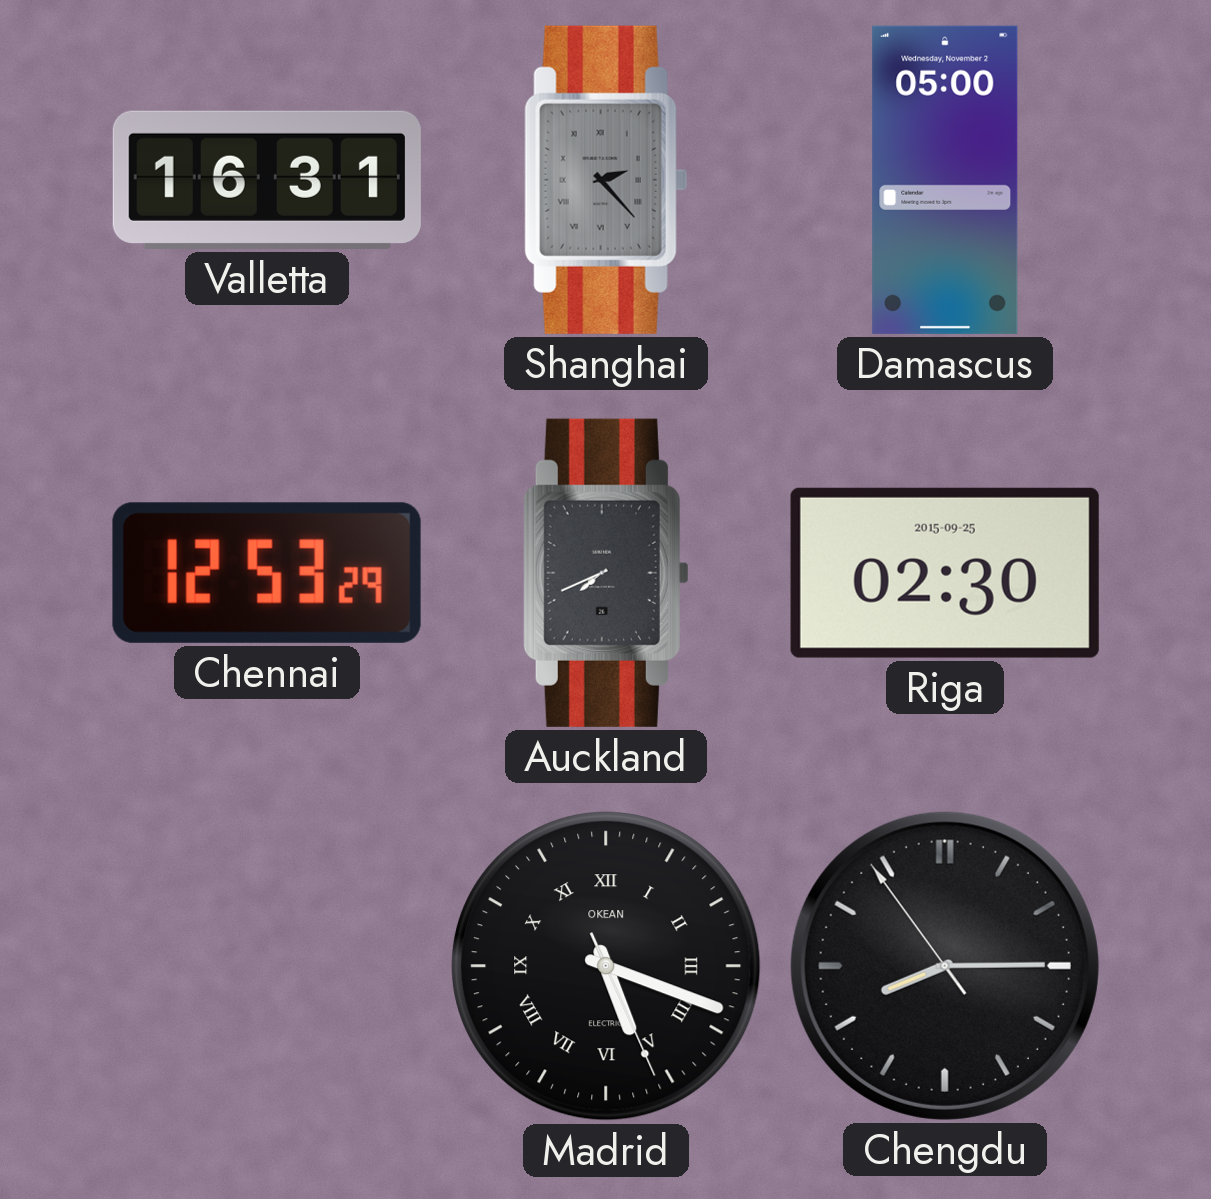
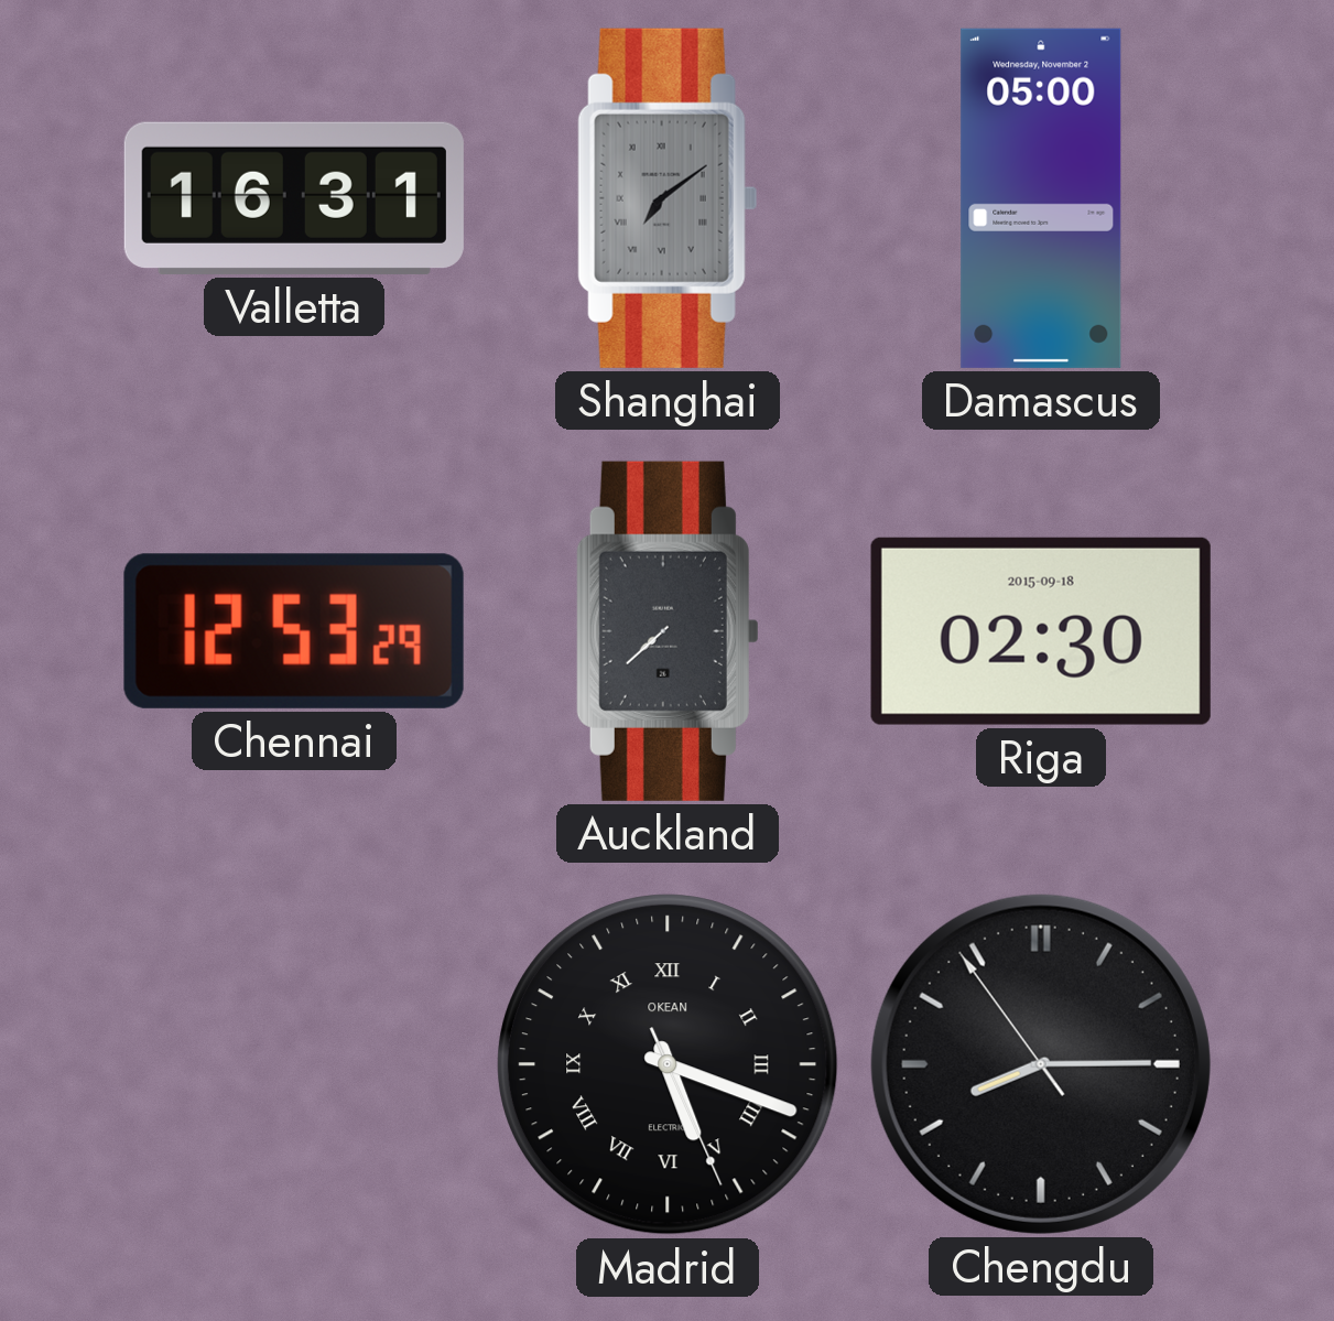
Shanghai: 2:23 -> 7:09
Auckland: 7:41 -> 7:38
Riga date: 2015-09-25 -> 2015-09-18
